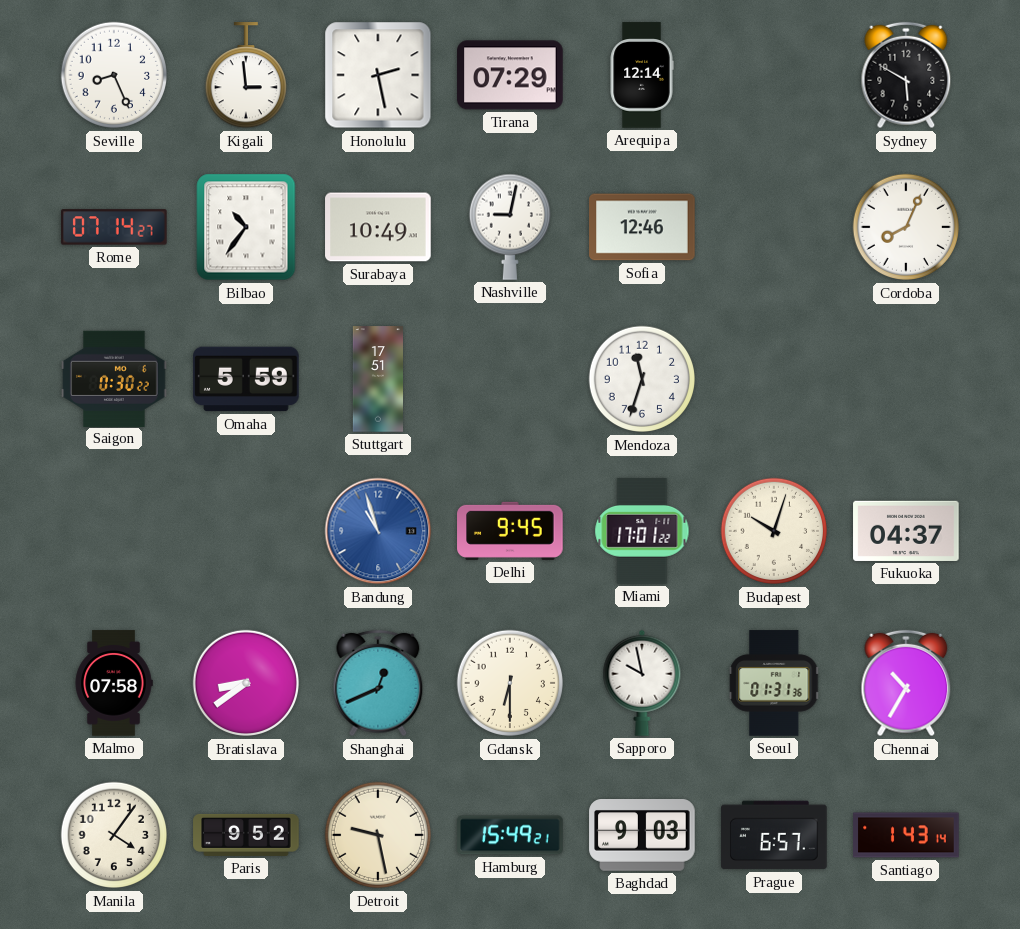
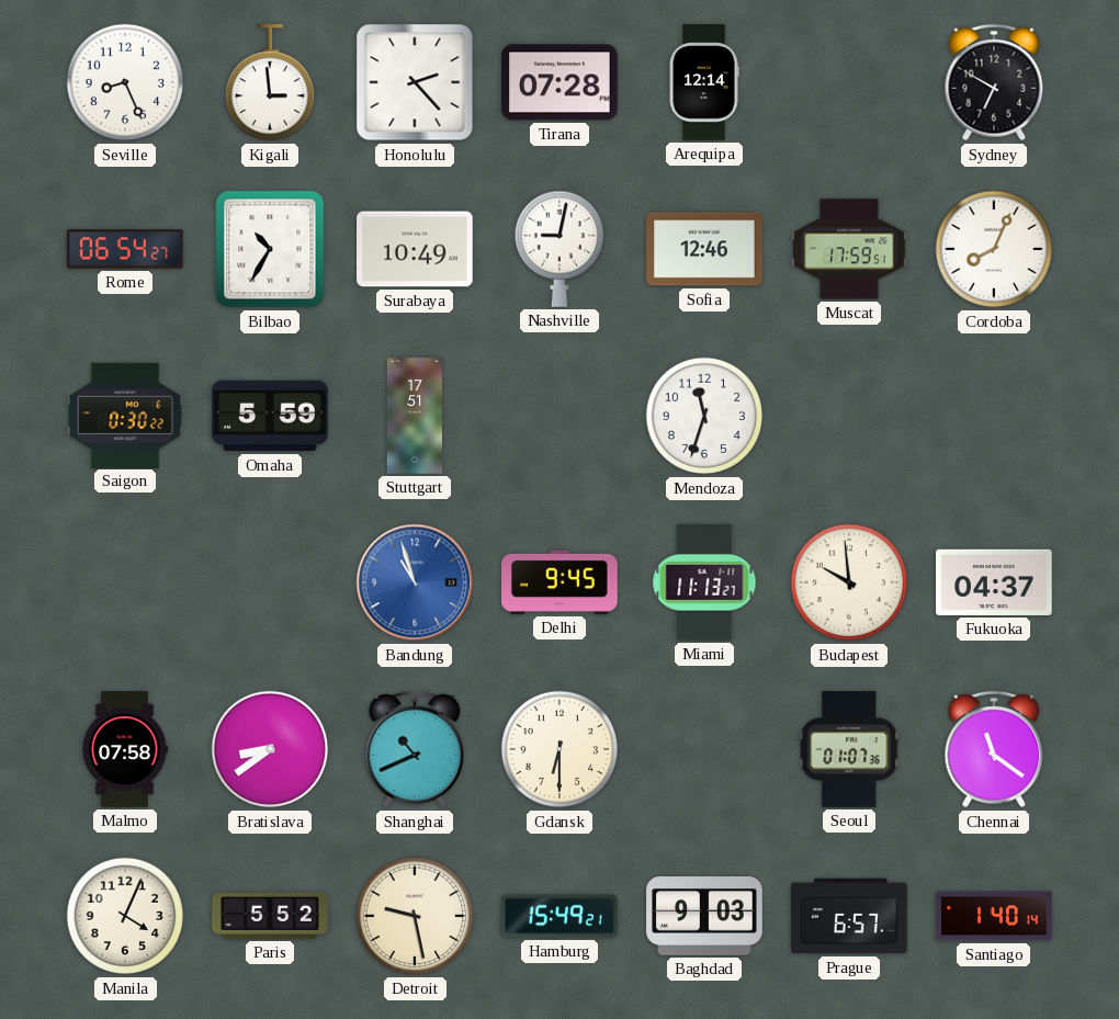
Honolulu: 2:28 -> 2:23
Tirana: 07:29 -> 07:28
Sydney: 5:50 -> 6:50
Rome: 07:14 -> 06:54
Bilbao: 10:36 -> 10:35
Muscat: none -> 17:59
Miami: 17:01 -> 11:13
Budapest: 10:03 -> 9:59
Shanghai: 12:41 -> 10:41
Sapporo: 9:58 -> none
Seoul: 01:31 -> 01:07
Chennai: 10:35 -> 11:21
Manila: 4:06 -> 4:04
Paris: 9:52 -> 5:52
Santiago: 1:43 -> 1:40
